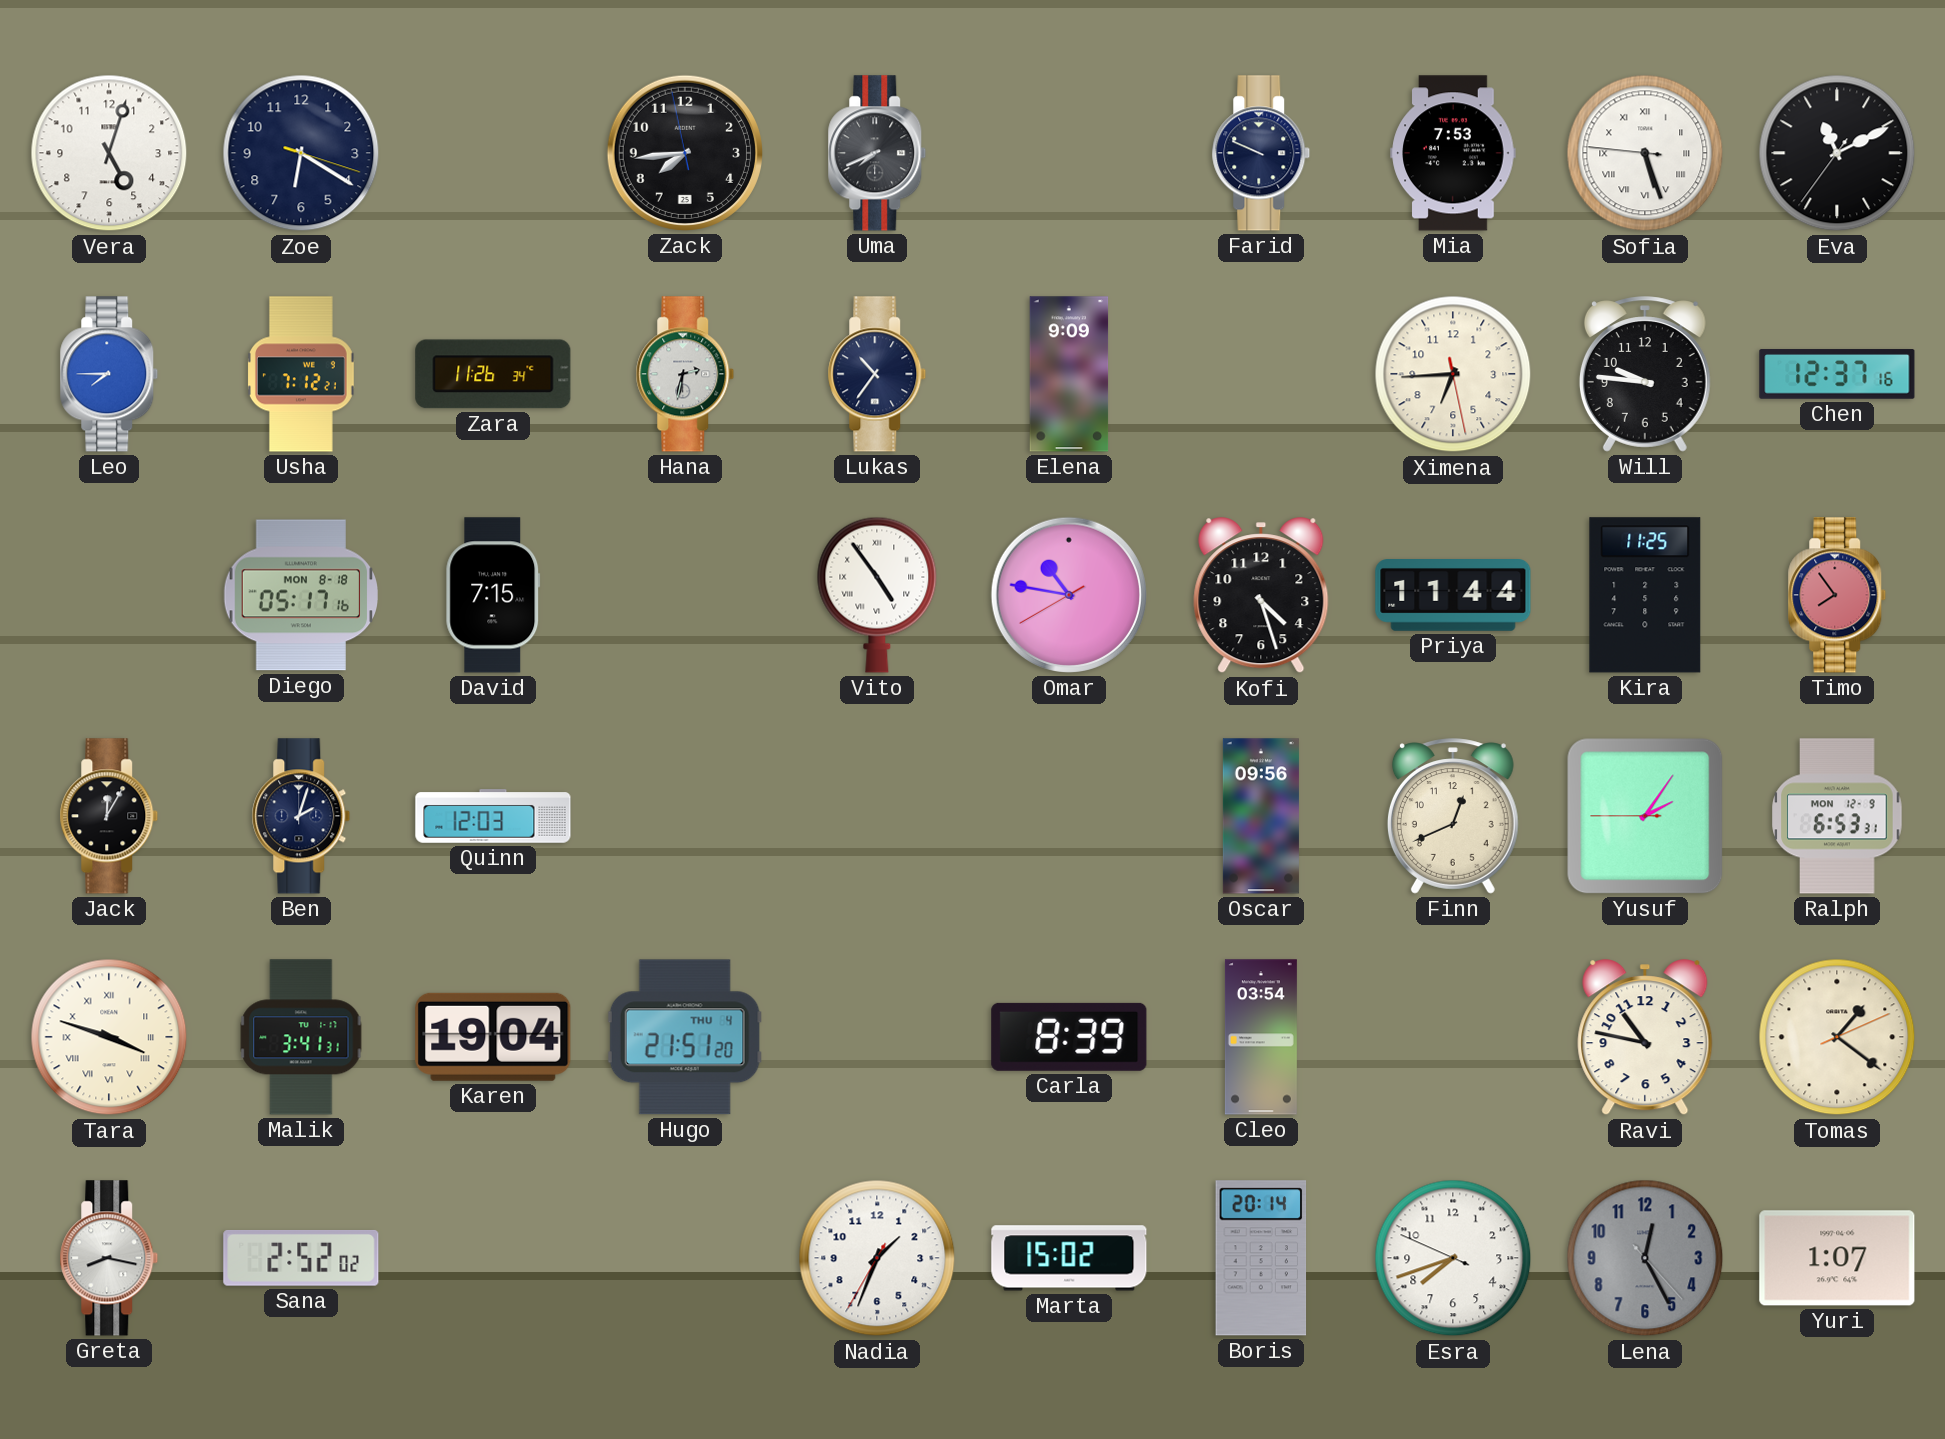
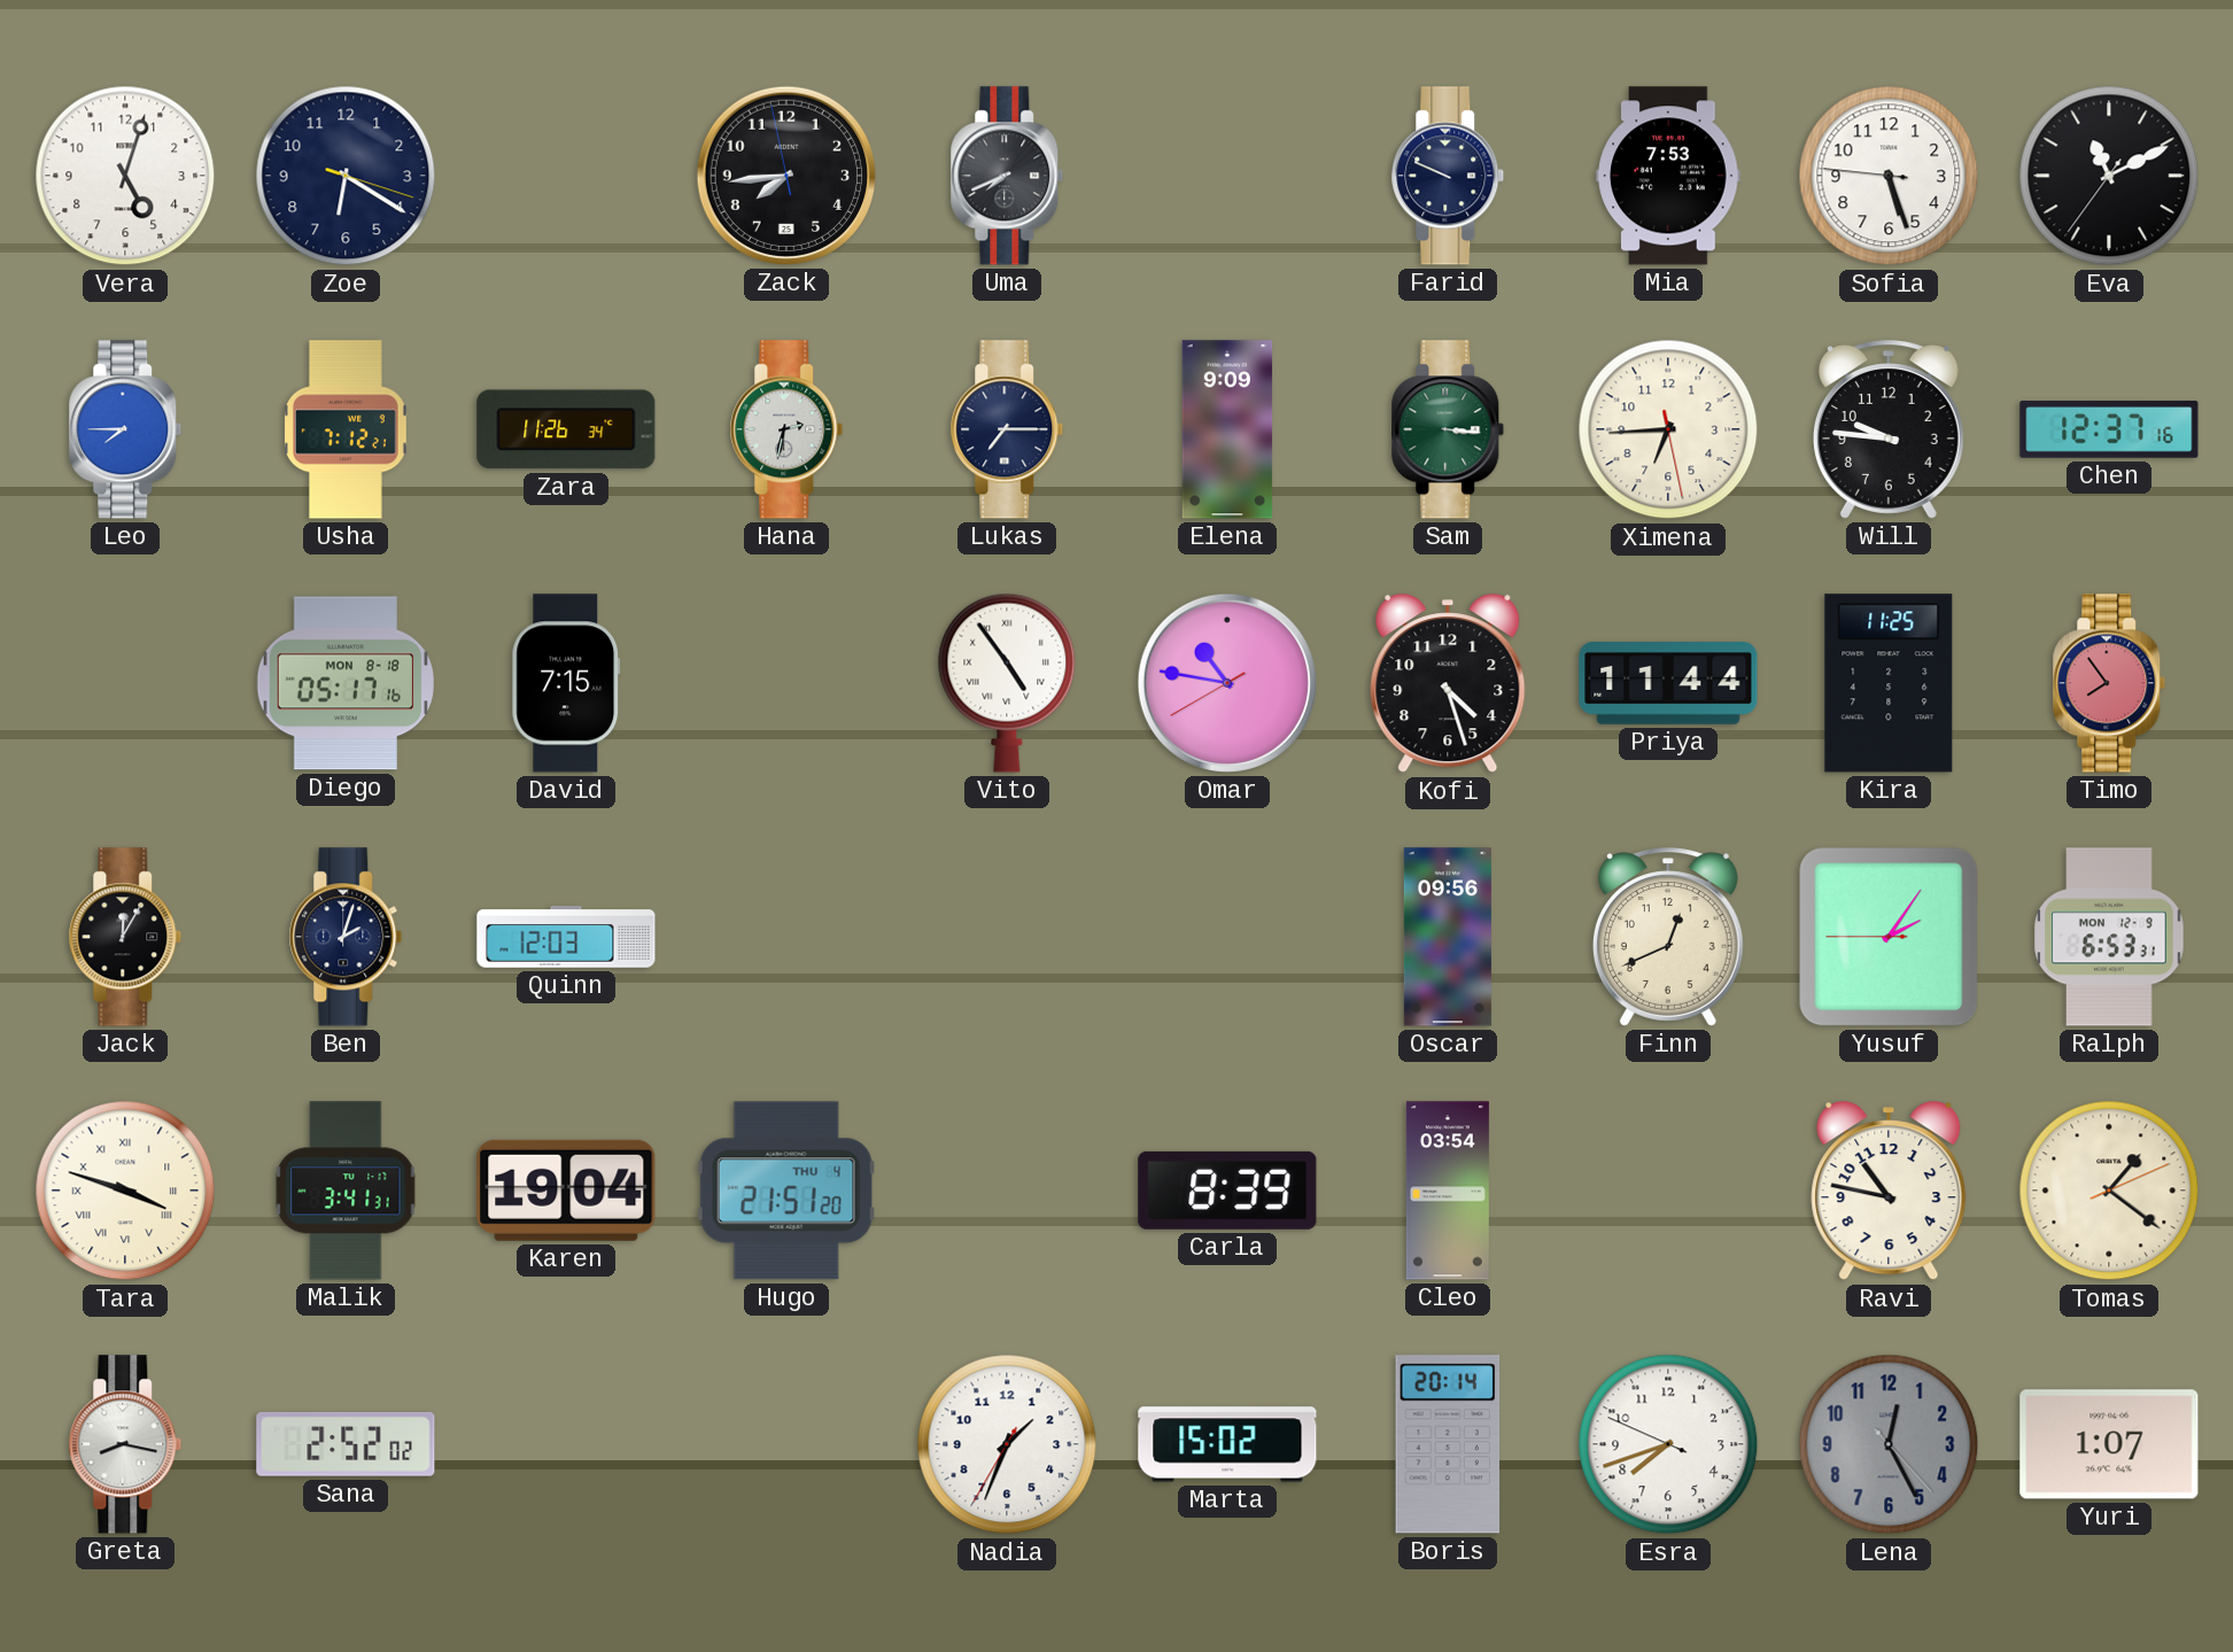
Sofia numerals: Roman -> Arabic
Lukas: 10:36 -> 7:15
Sam: none -> 3:16
